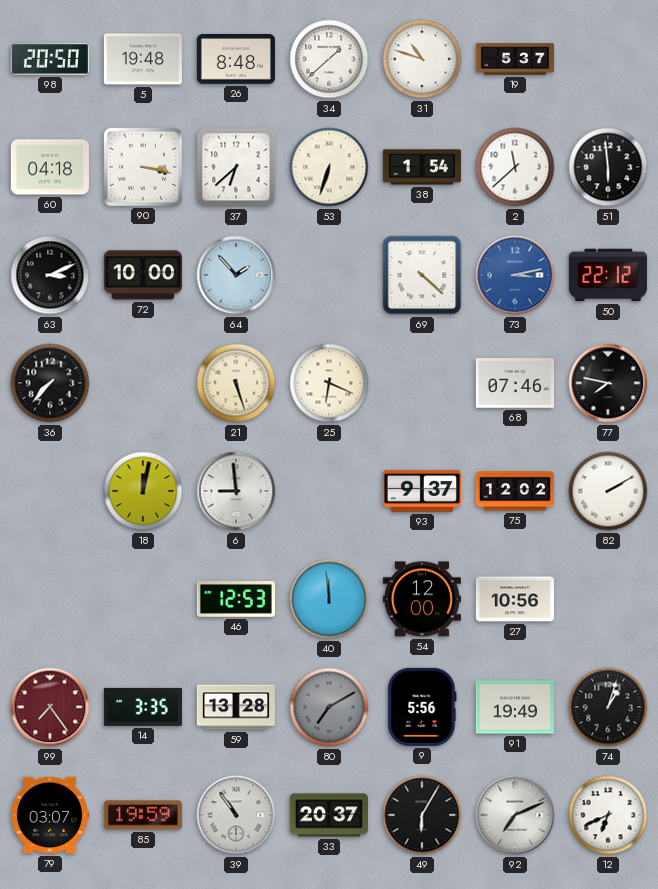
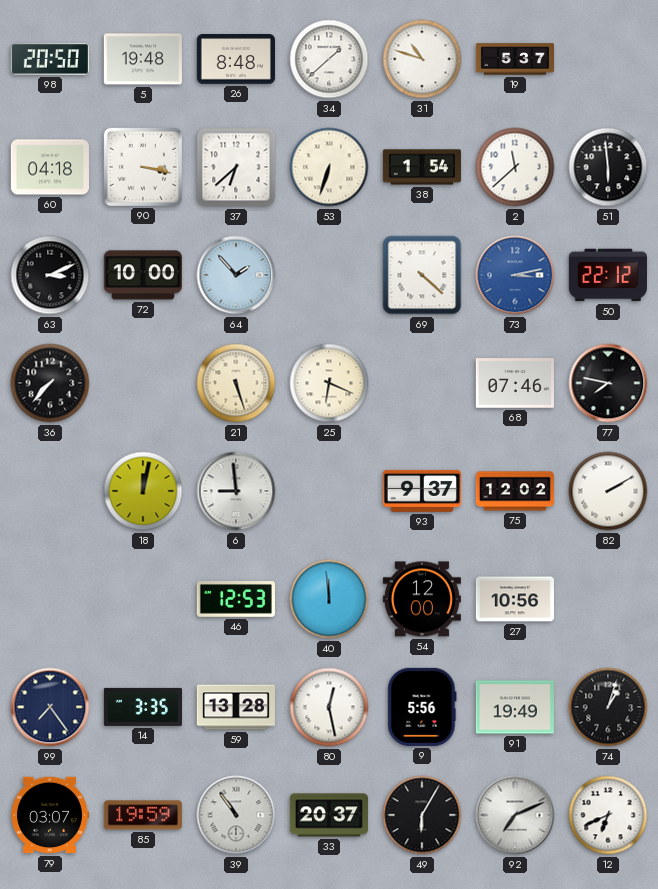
99 dial: burgundy -> navy
80: 7:10 -> 12:28
80 dial: grey -> white
